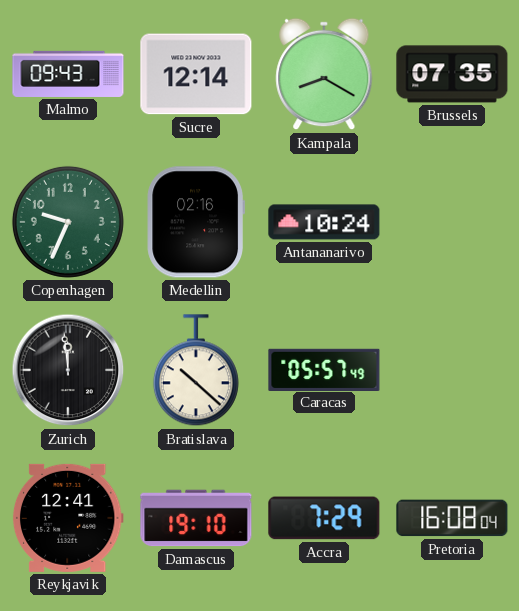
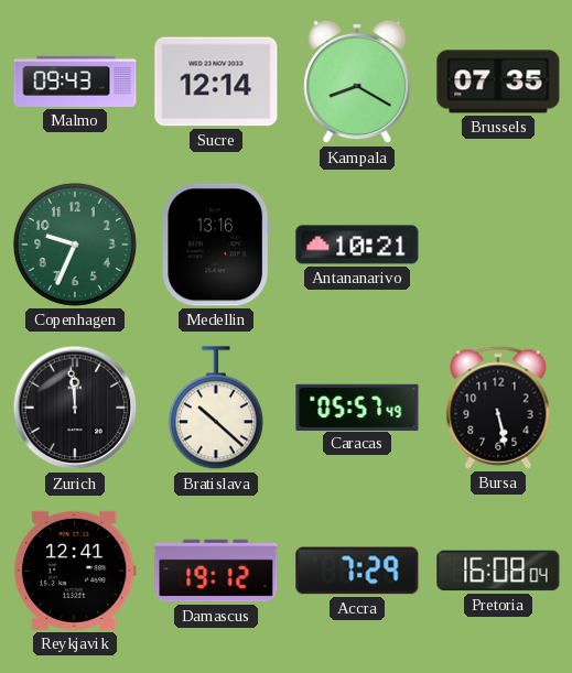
Medellin: 02:16 -> 13:16
Antananarivo: 10:24 -> 10:21
Bursa: none -> 5:28
Damascus: 19:10 -> 19:12
